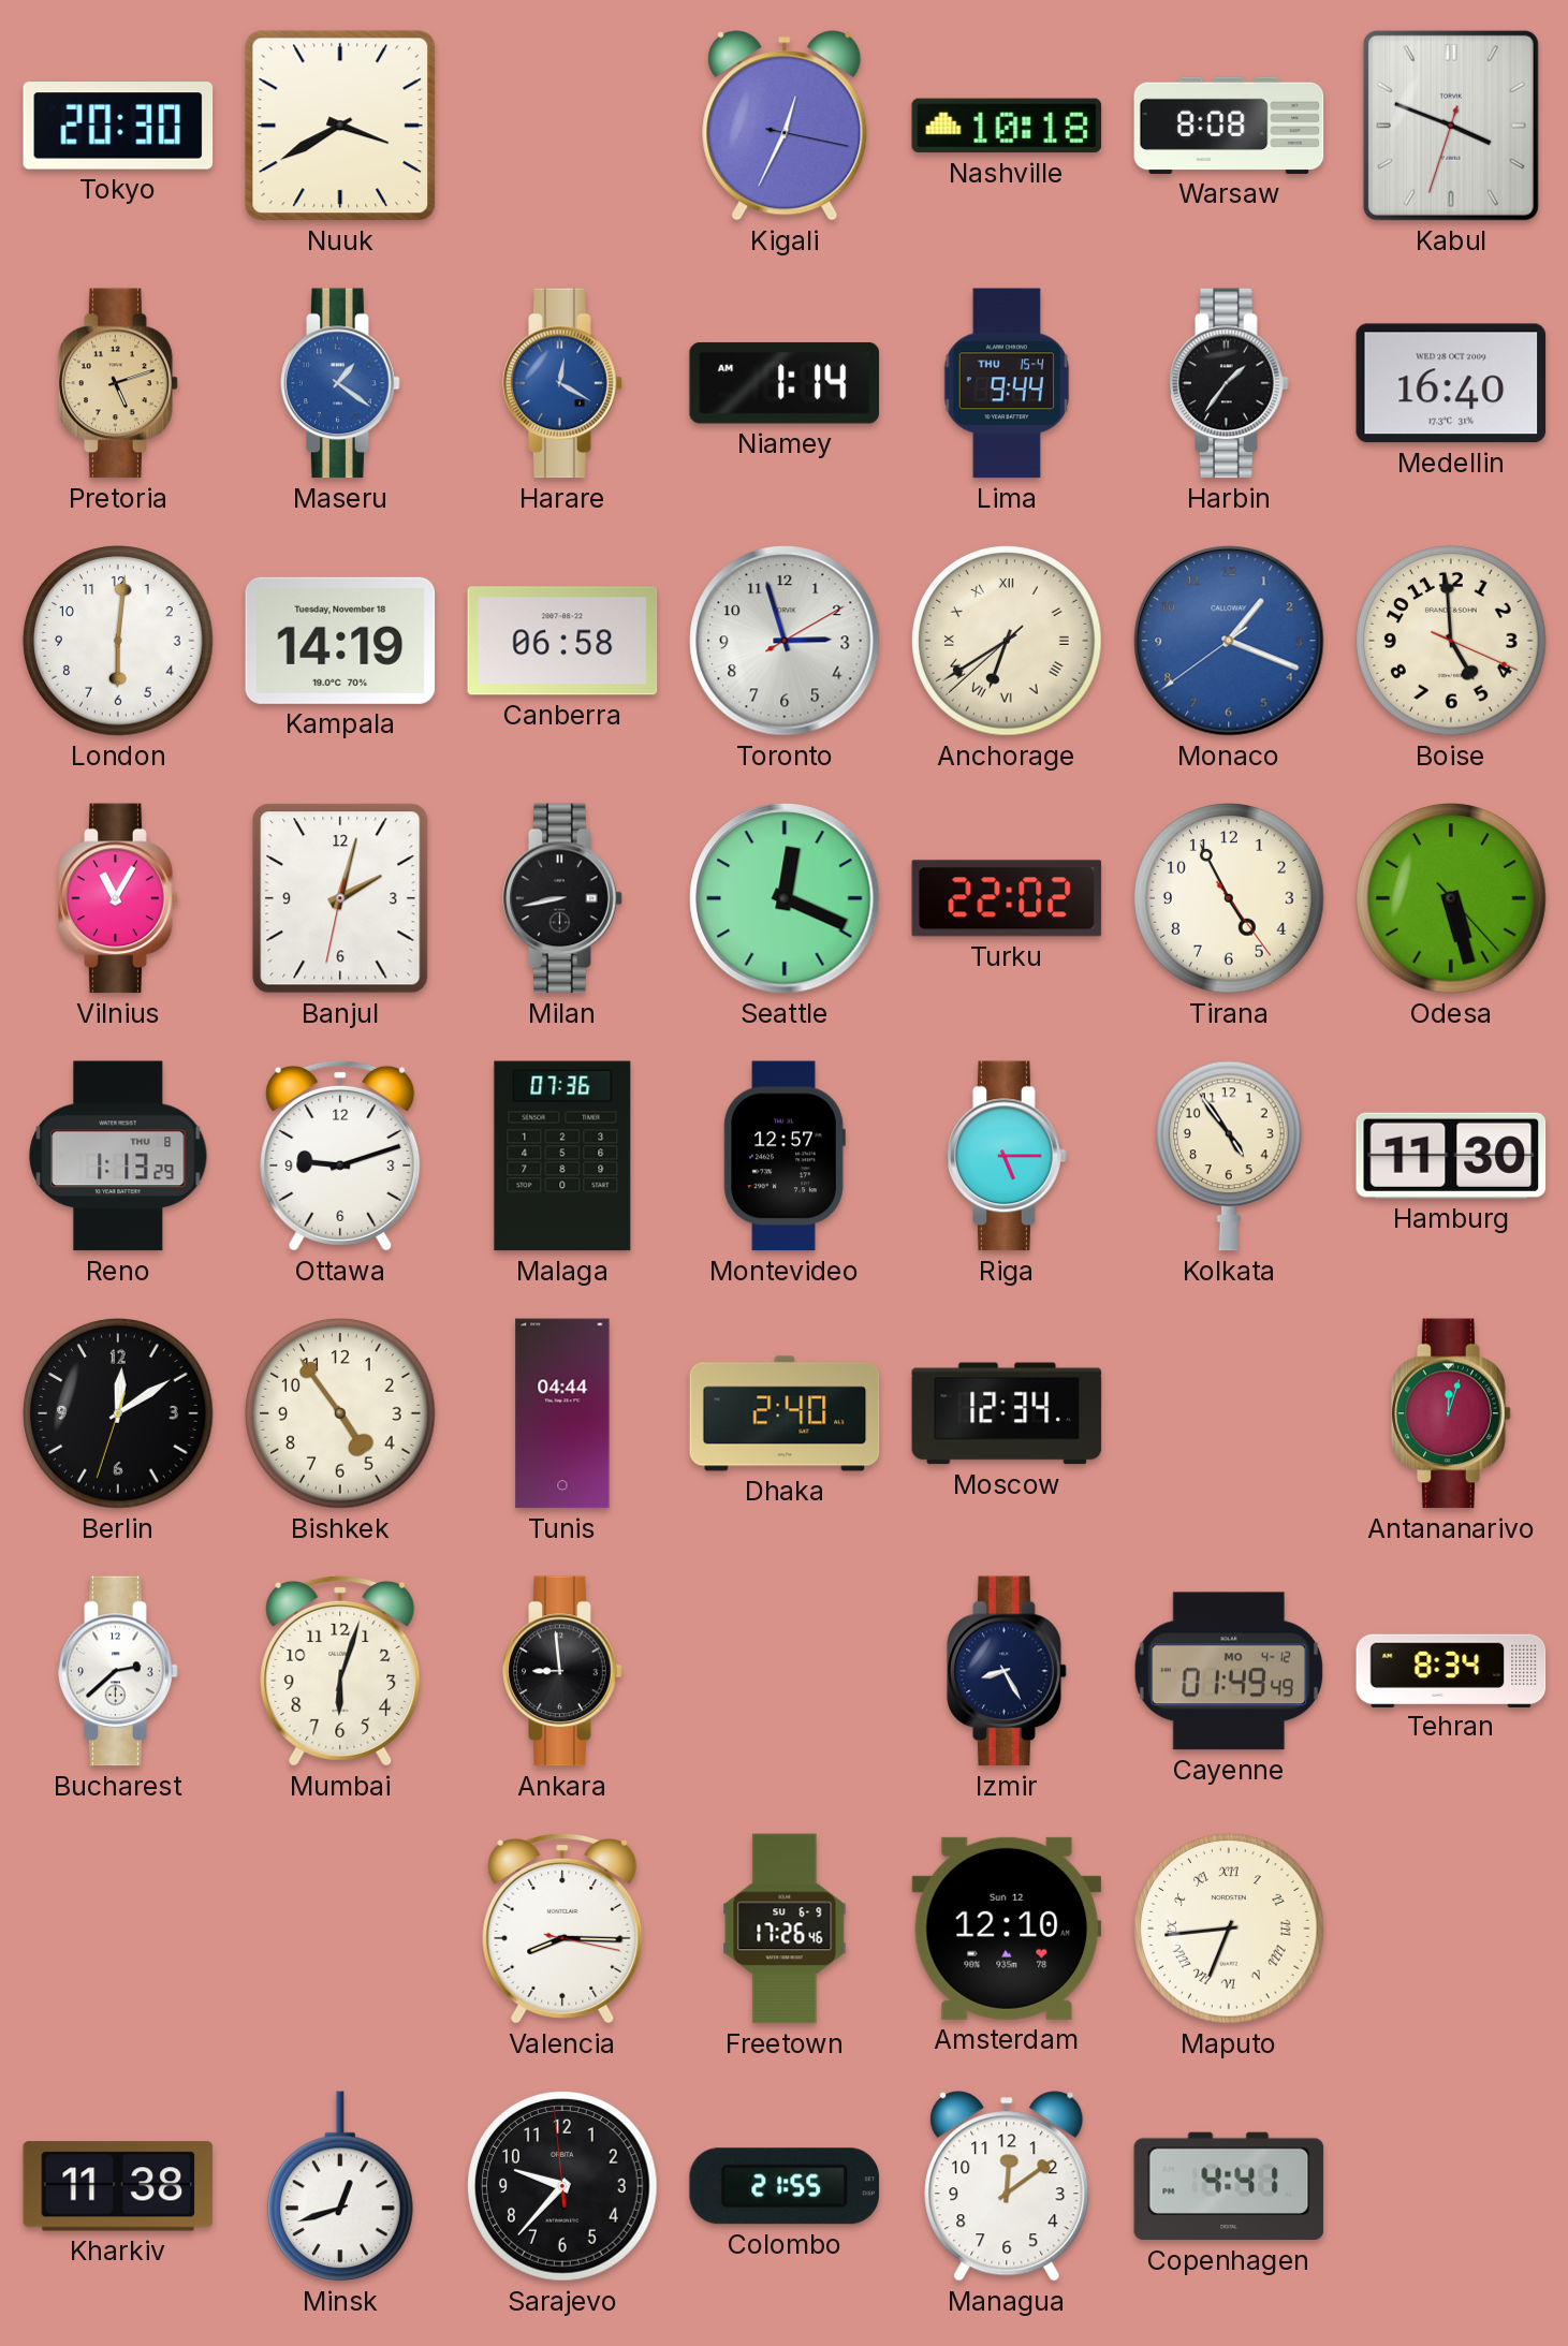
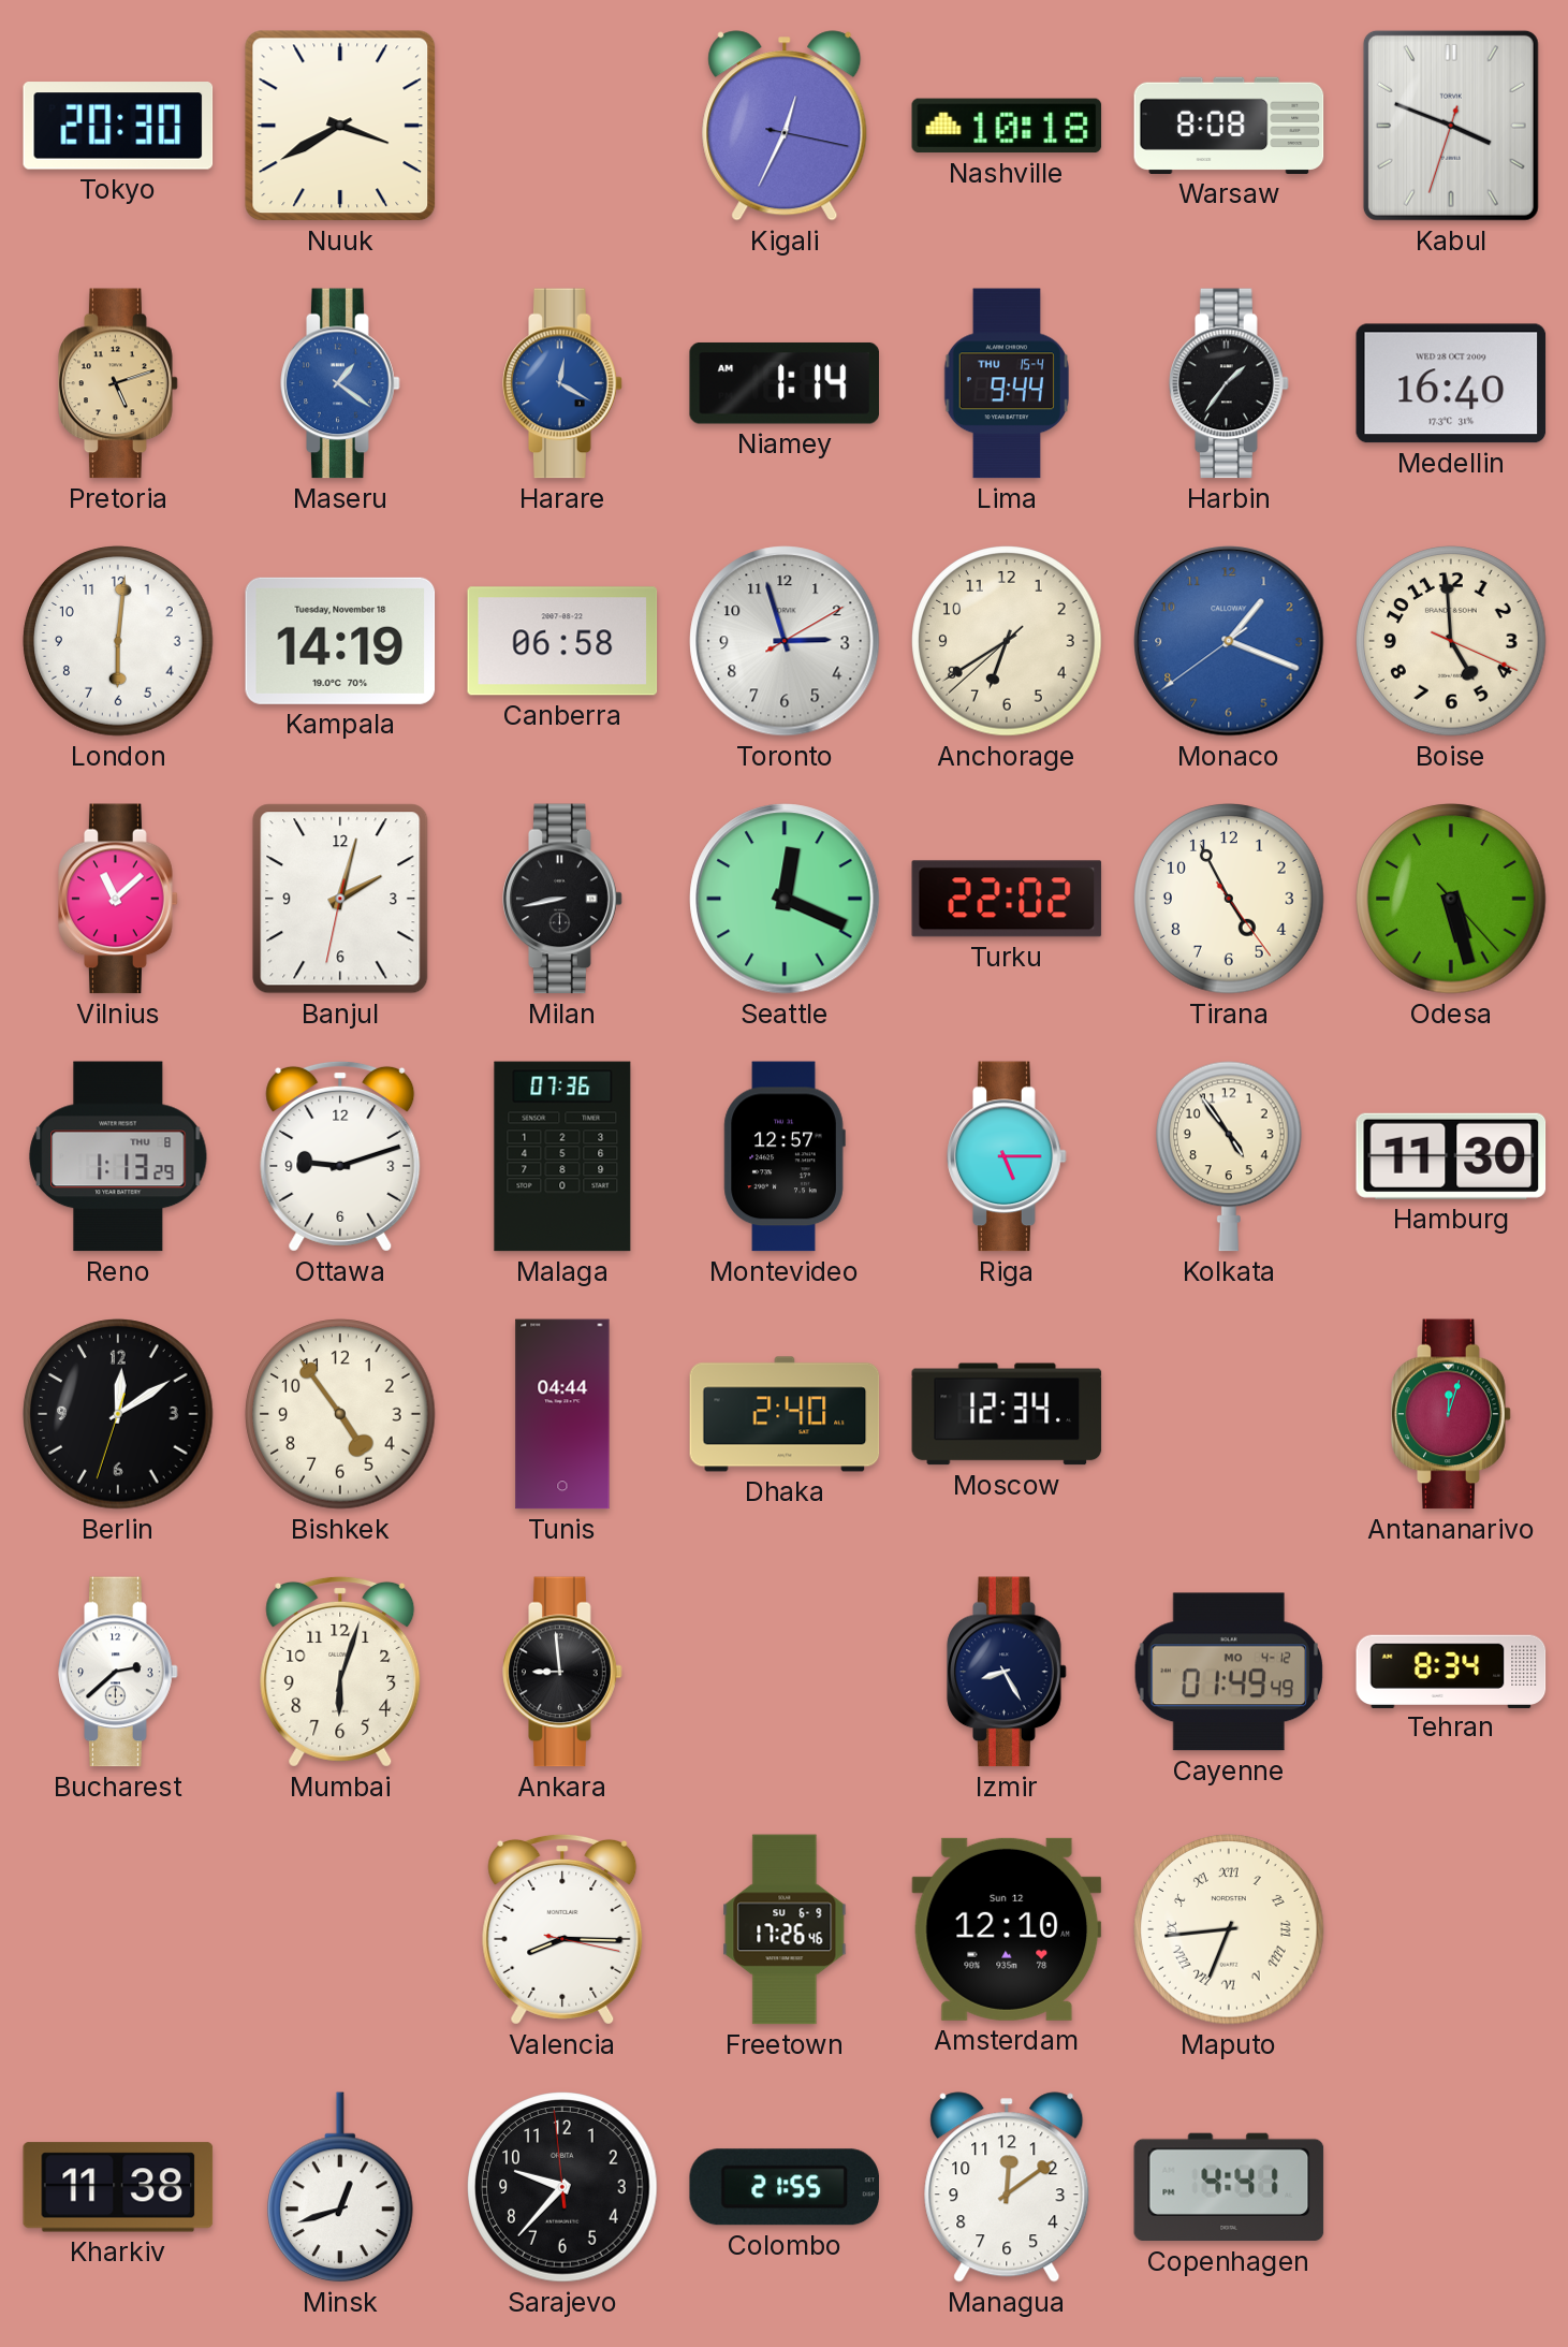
Anchorage numerals: Roman -> Arabic
Vilnius: 11:05 -> 11:08
